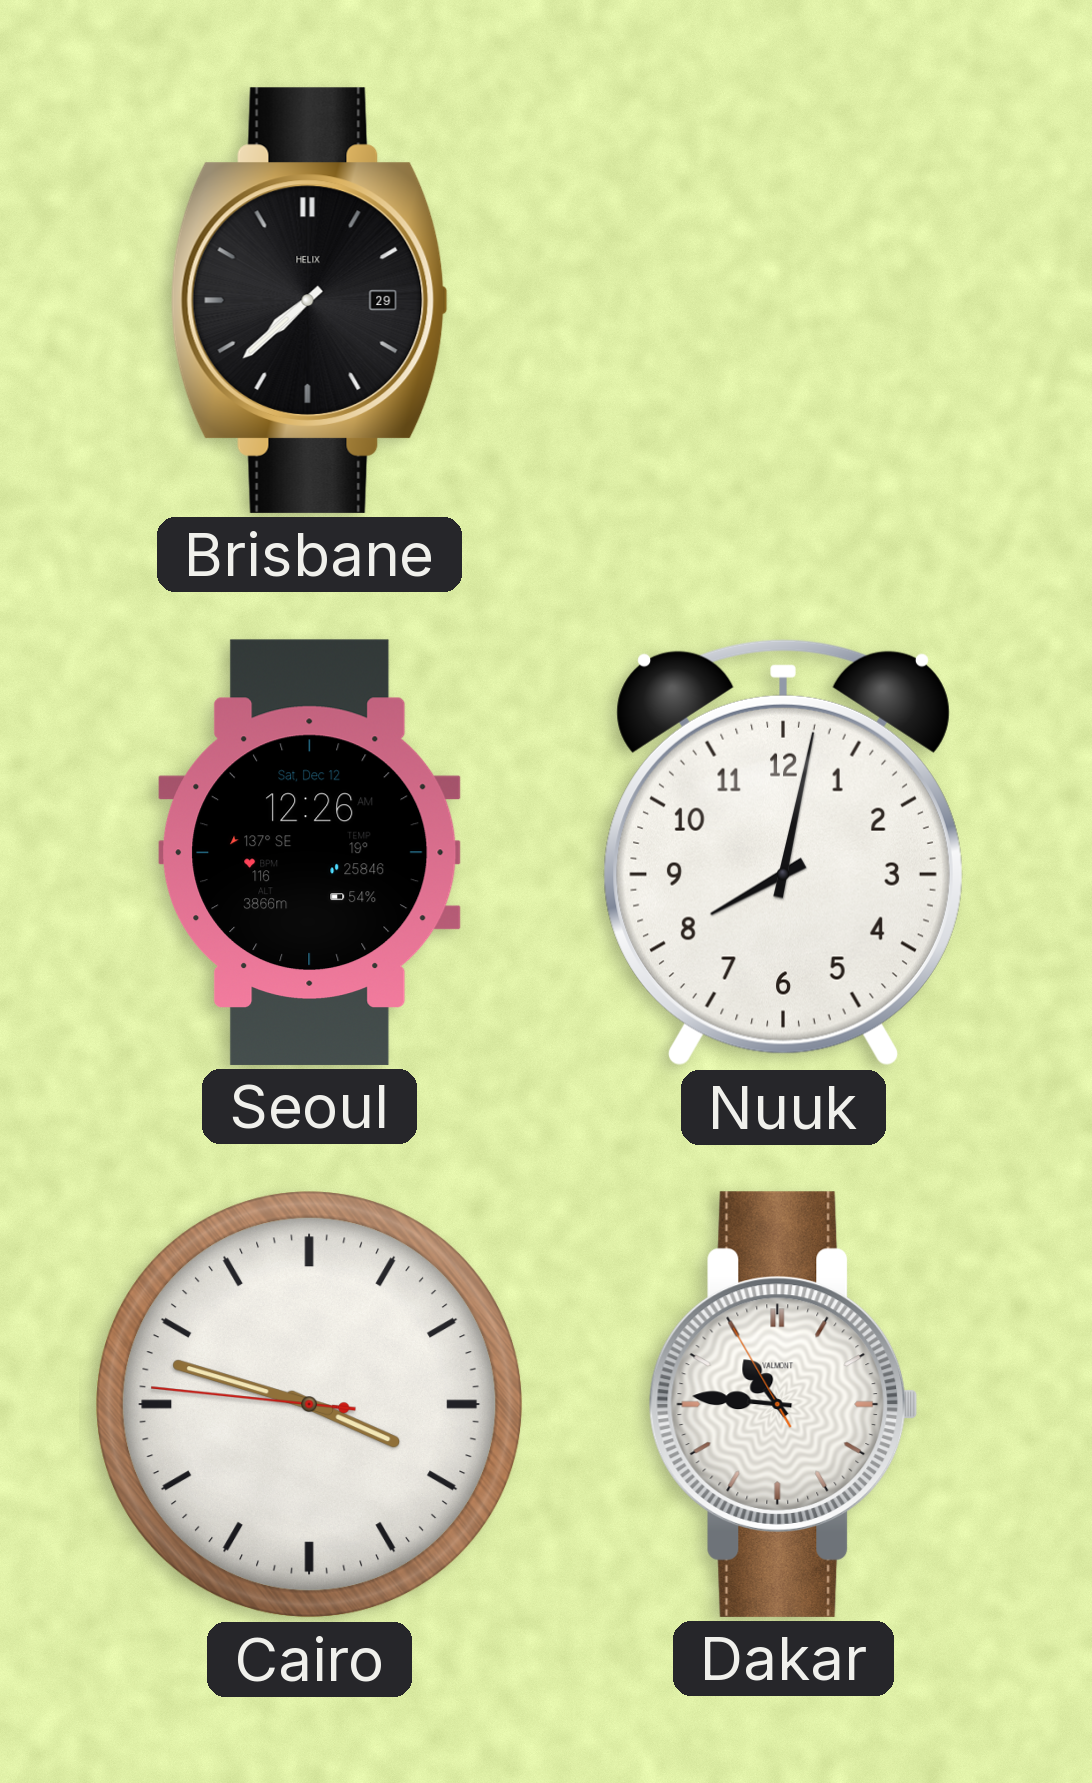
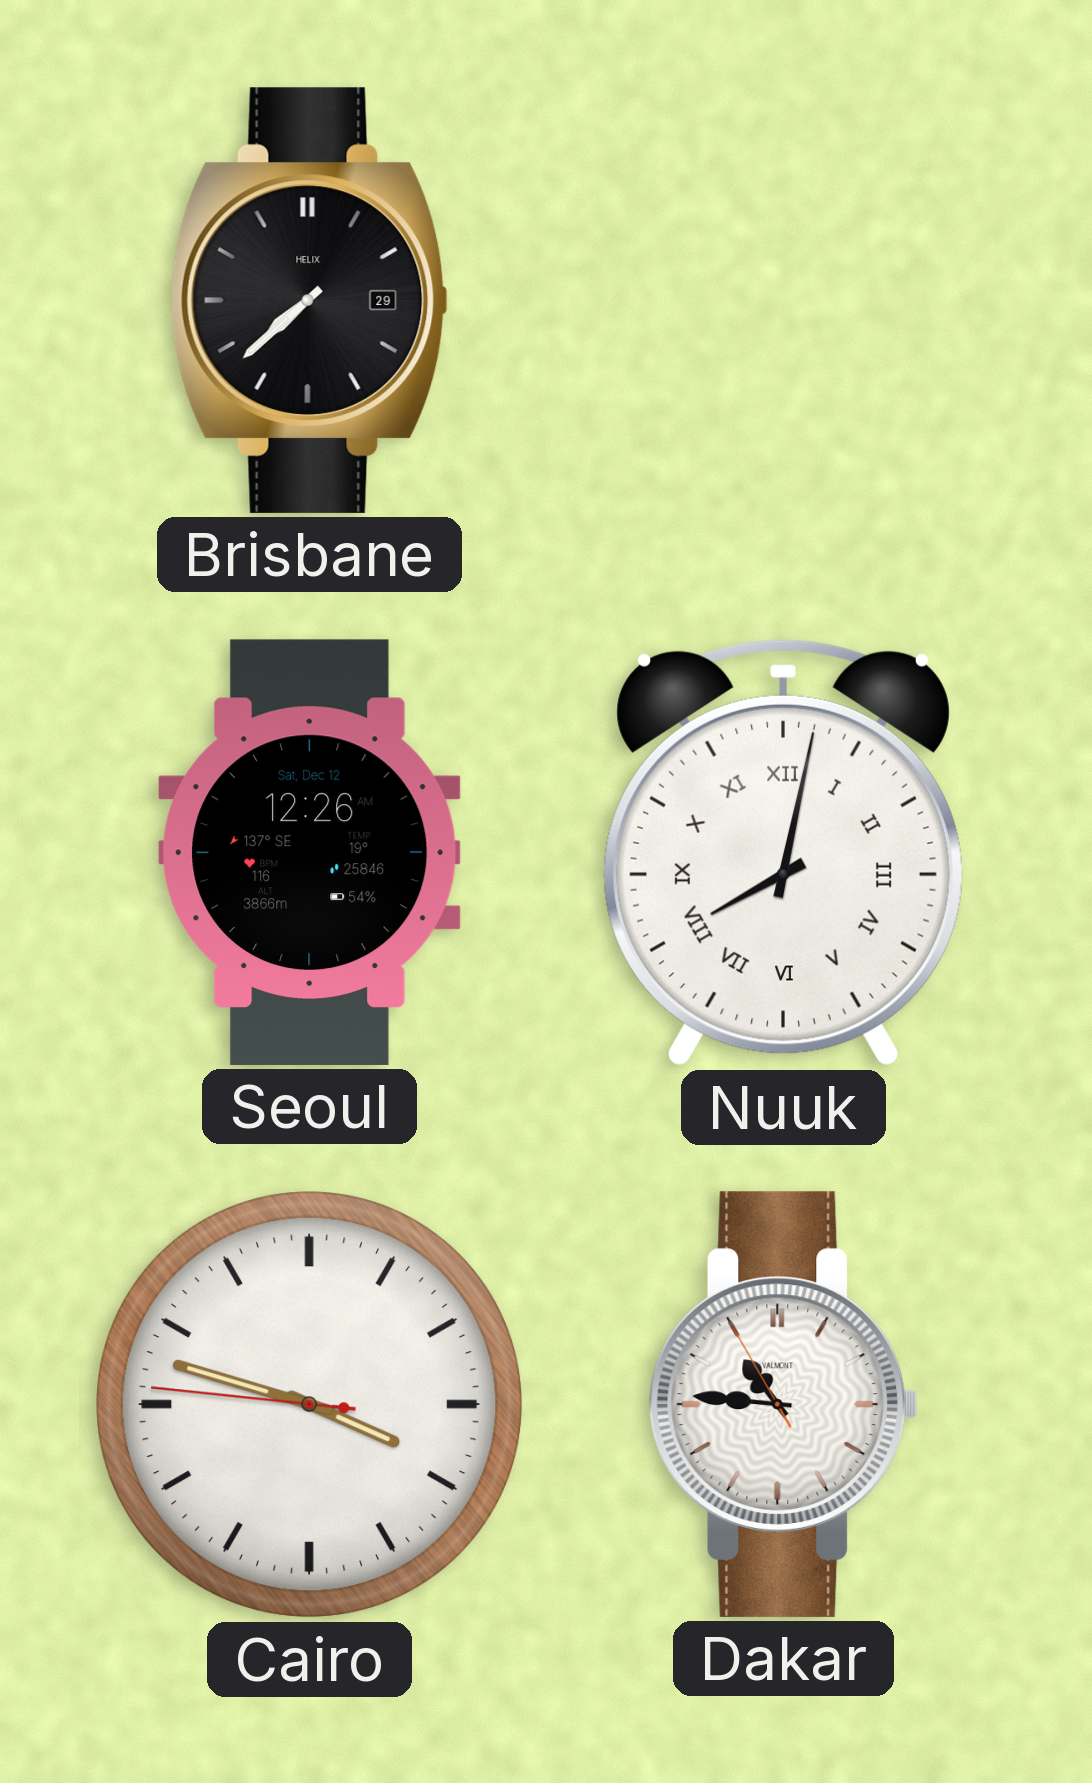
Nuuk numerals: Arabic -> Roman
